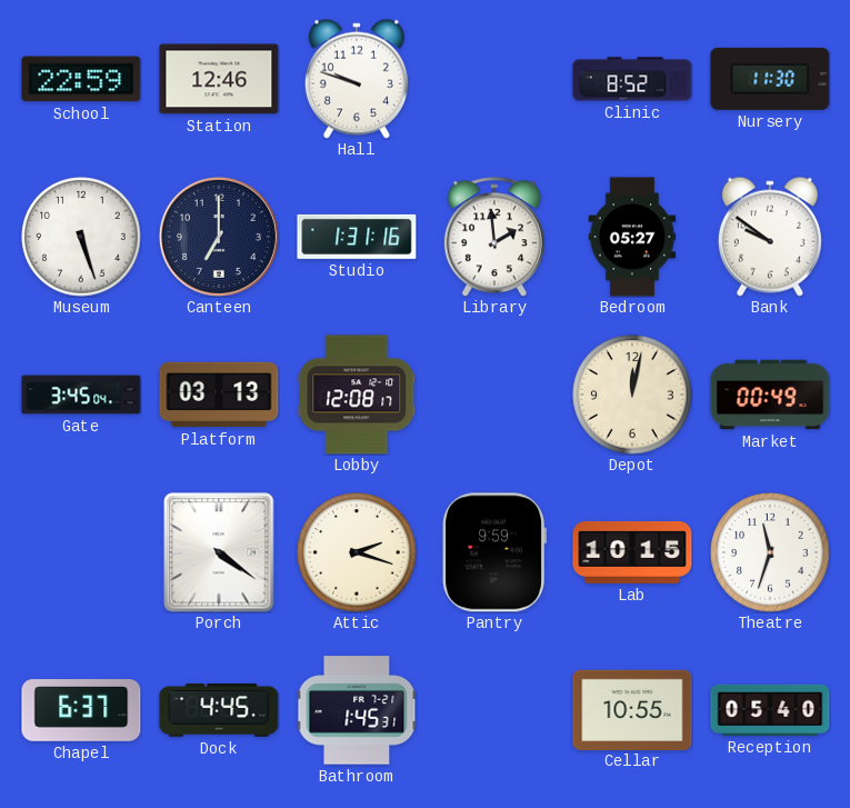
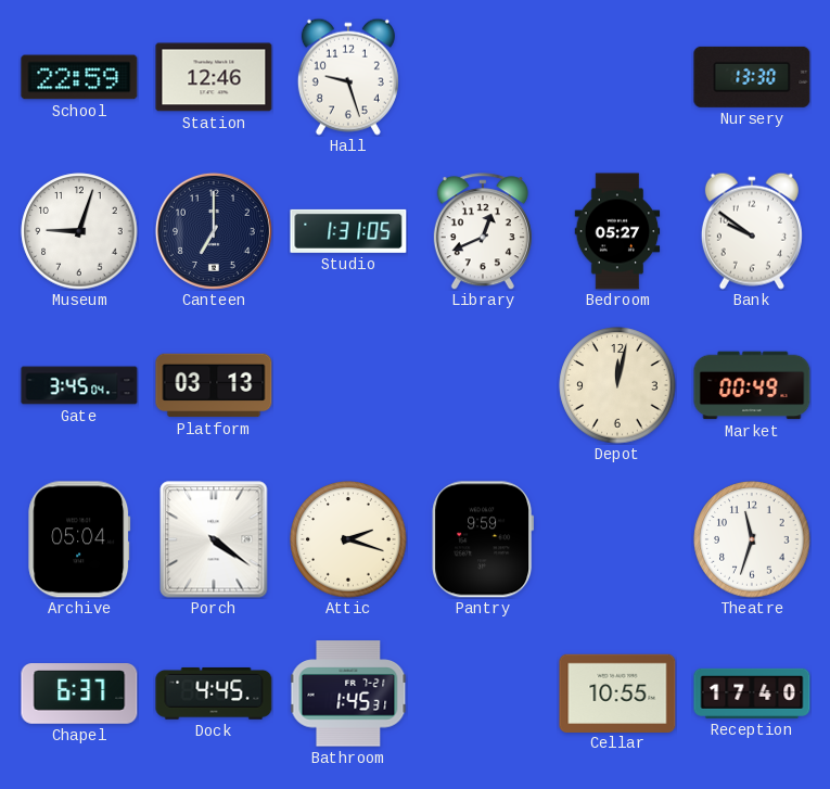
Hall: 9:48 -> 9:27
Clinic: 8:52 -> none
Nursery: 11:30 -> 13:30
Museum: 5:27 -> 9:03
Studio: 1:31:16 -> 1:31:05
Library: 1:59 -> 12:41
Lobby: 12:08 -> none
Archive: none -> 05:04
Lab: 10:15 -> none
Reception: 05:40 -> 17:40
